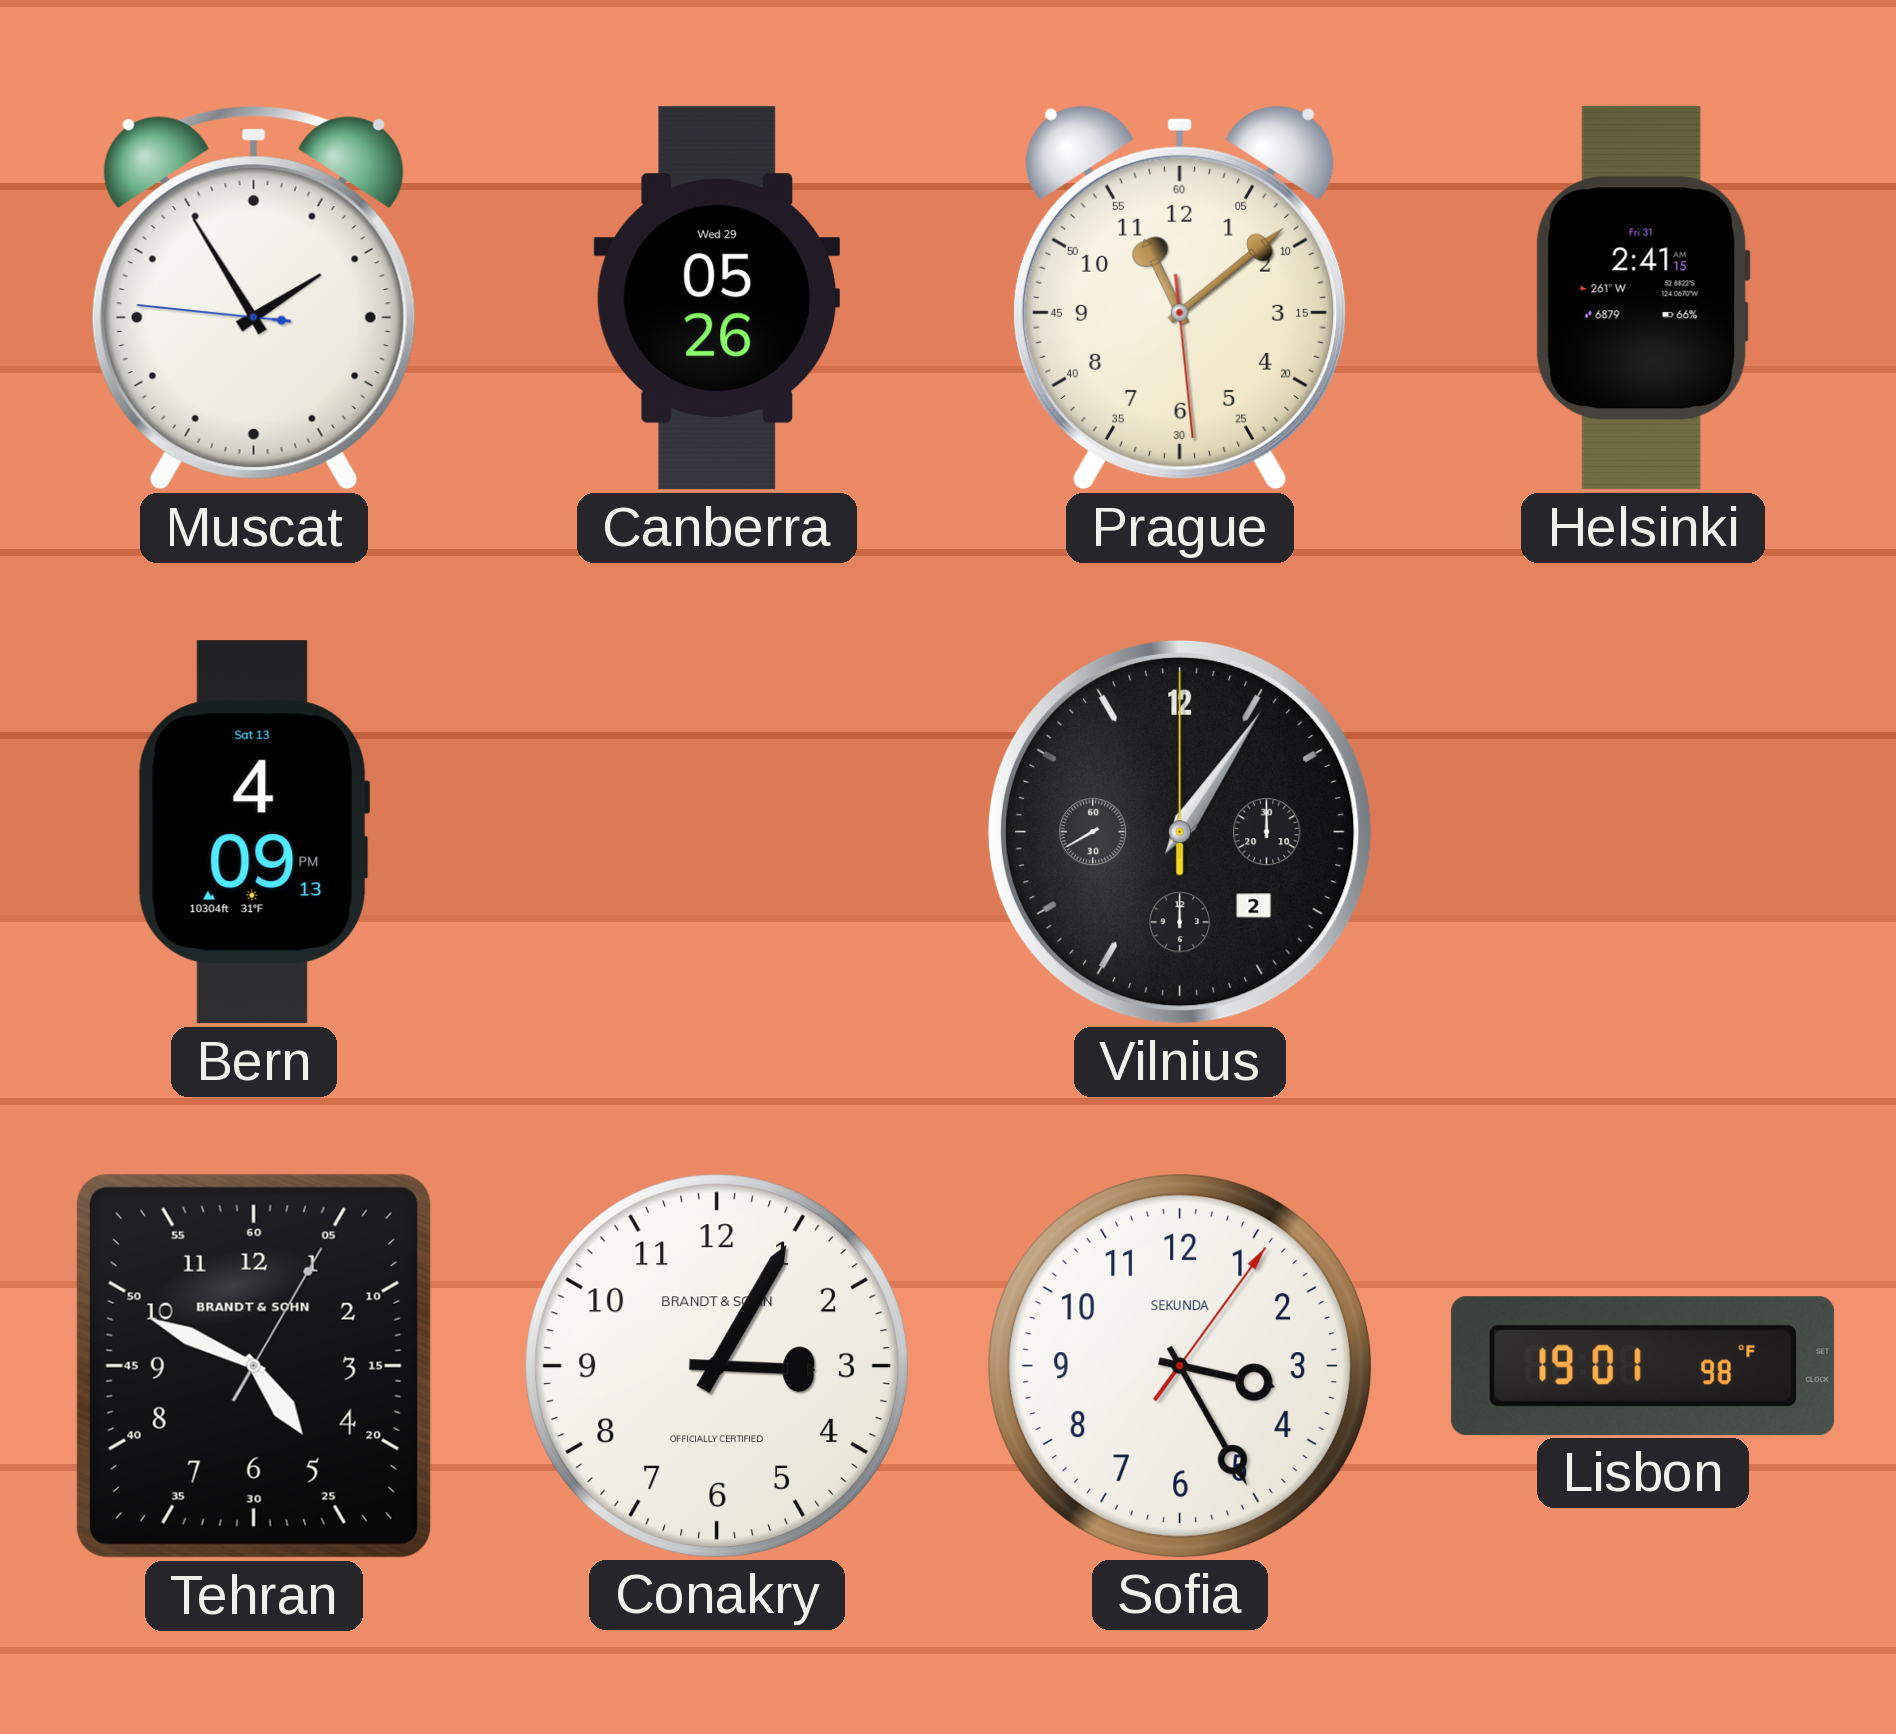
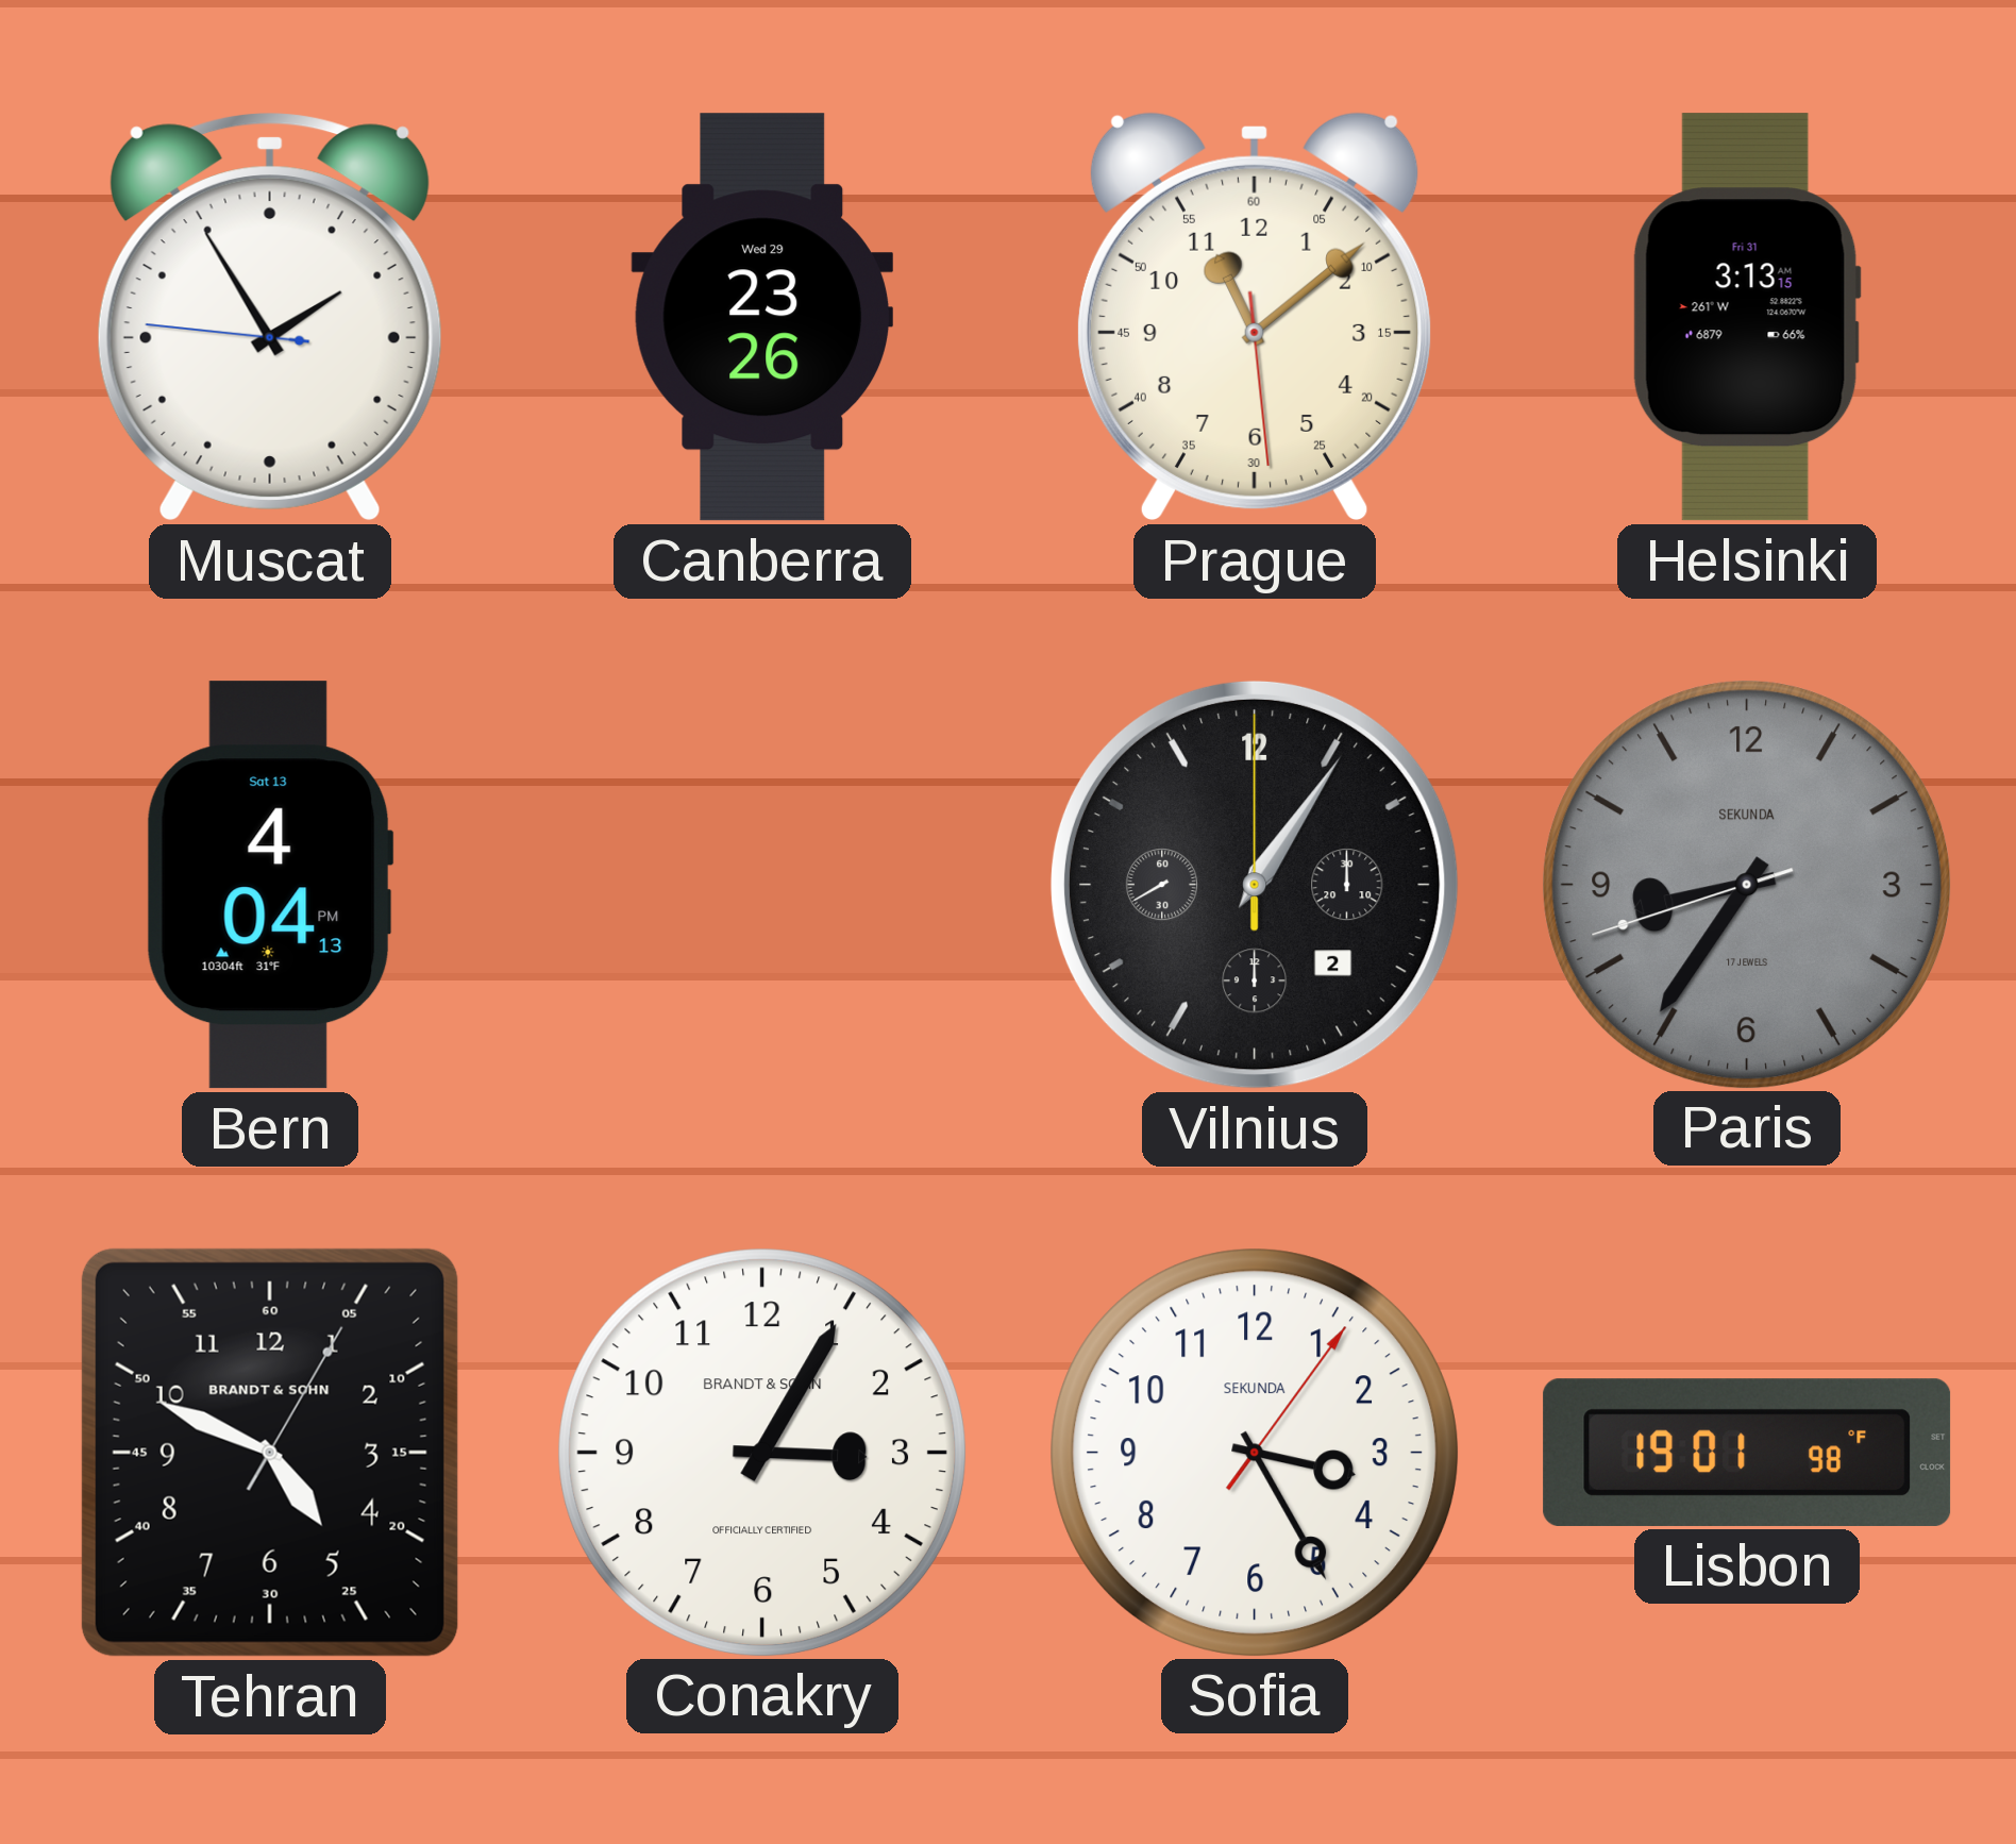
Canberra: 05:26 -> 23:26
Helsinki: 2:41 -> 3:13
Bern: 4:09 -> 4:04
Paris: none -> 8:35
